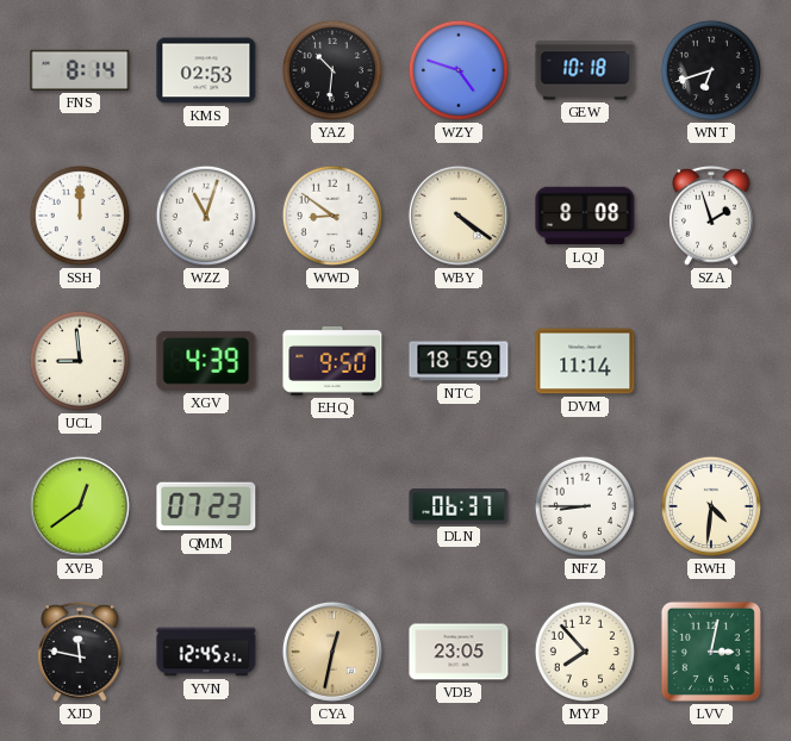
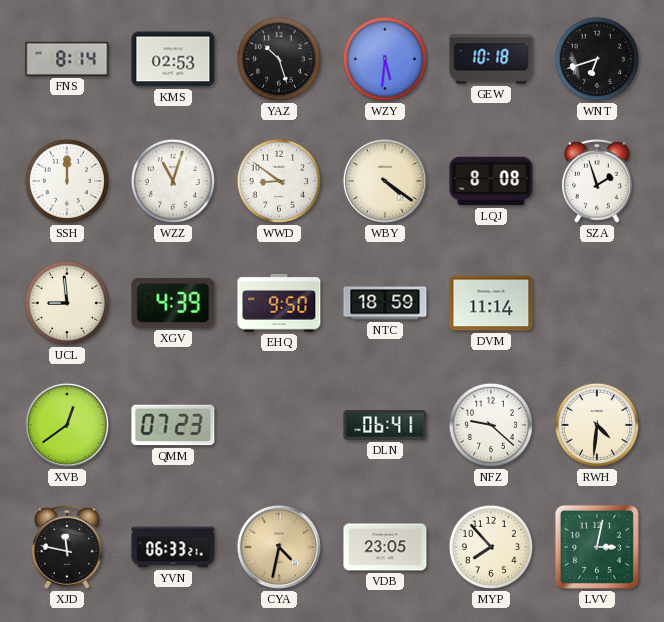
YAZ: 10:31 -> 10:27
WZY: 4:48 -> 5:31
DLN: 06:37 -> 06:41
NFZ: 8:45 -> 9:22
YVN: 12:45 -> 06:33
CYA: 12:32 -> 4:32
